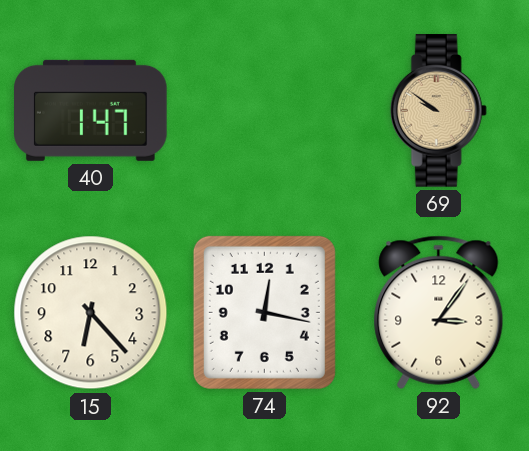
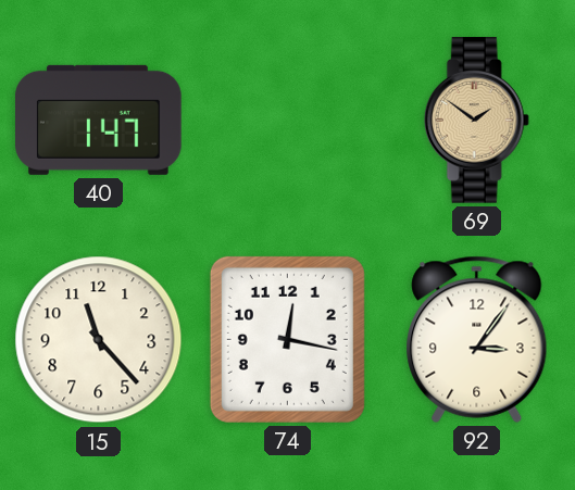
69: 9:51 -> 1:51
15: 6:23 -> 11:23
